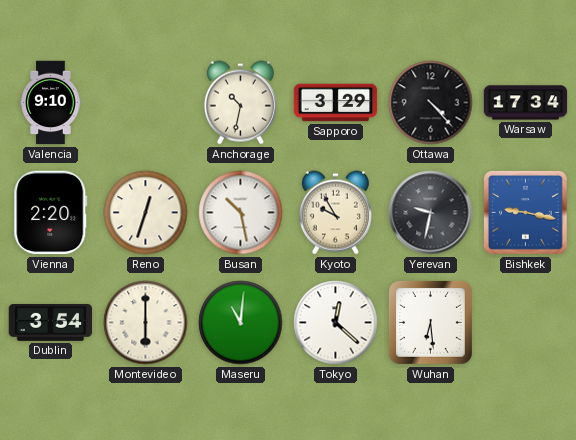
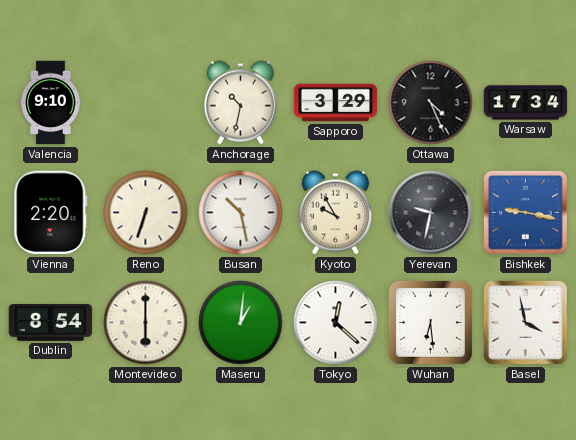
Ottawa: 4:23 -> 4:26
Reno: 12:33 -> 6:33
Dublin: 3:54 -> 8:54
Maseru: 11:01 -> 1:01
Basel: none -> 3:58
